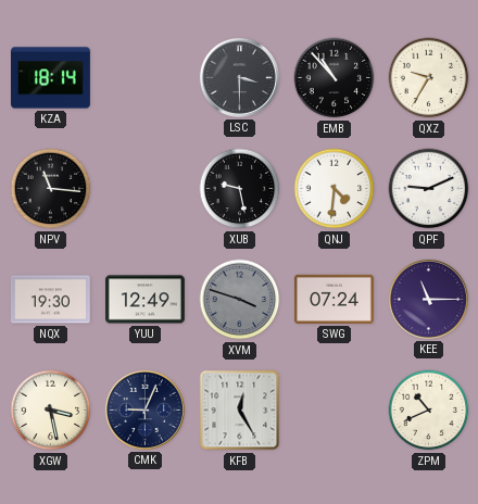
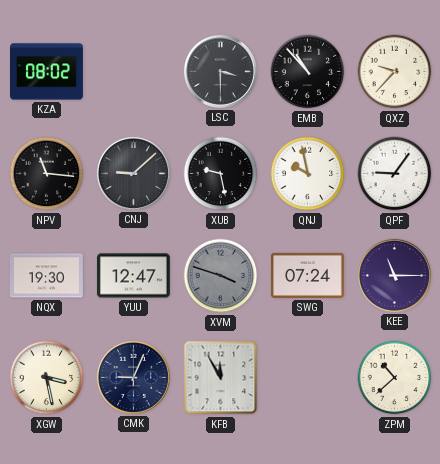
KZA: 18:14 -> 08:02
QXZ: 9:35 -> 9:37
CNJ: none -> 9:08
QNJ: 4:31 -> 9:58
QPF: 9:11 -> 9:06
YUU: 12:49 -> 12:47
KFB: 12:25 -> 11:55
ZPM: 10:41 -> 10:38
